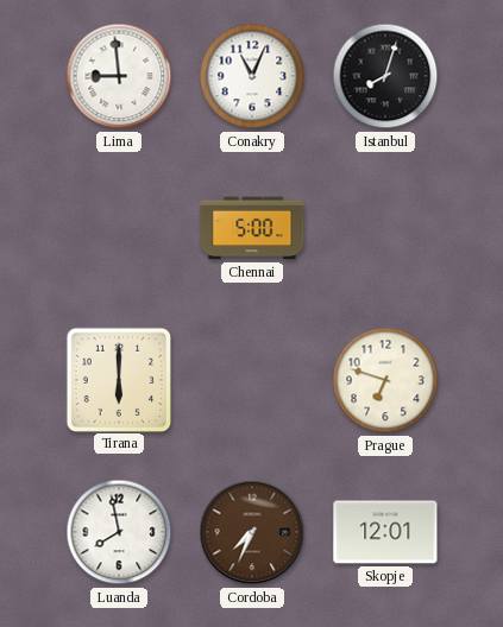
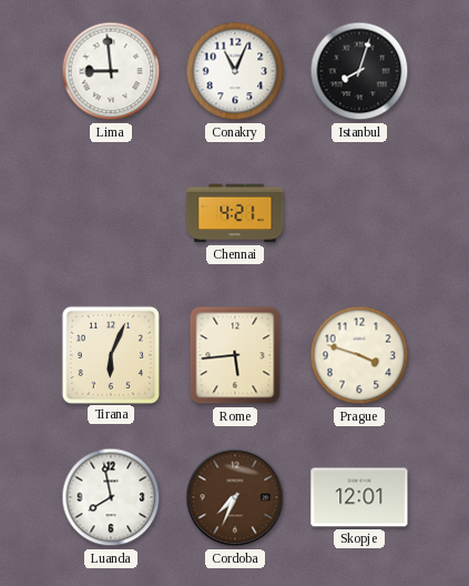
Chennai: 5:00 -> 4:21
Tirana: 6:00 -> 6:04
Rome: none -> 5:44
Prague: 6:48 -> 3:48
